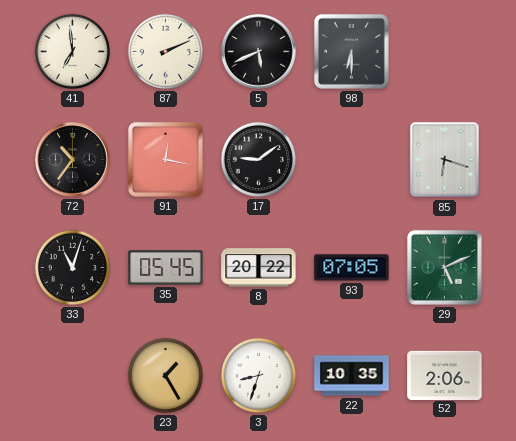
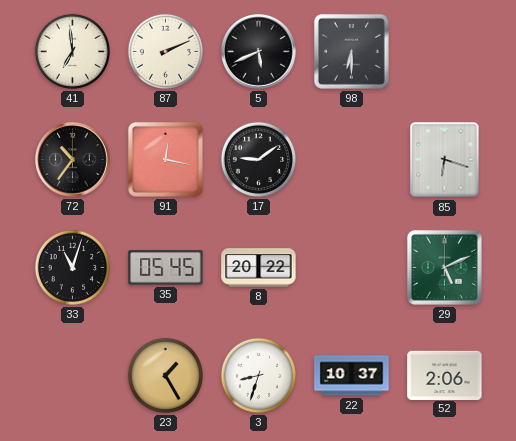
93: 07:05 -> none
22: 10:35 -> 10:37
